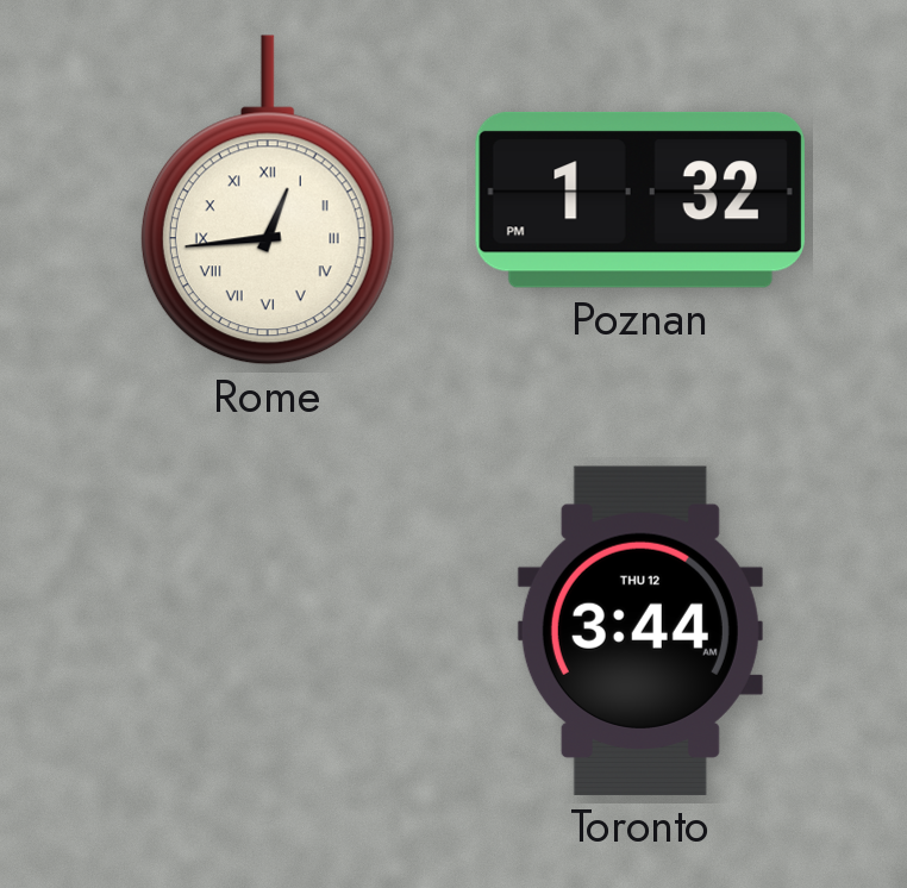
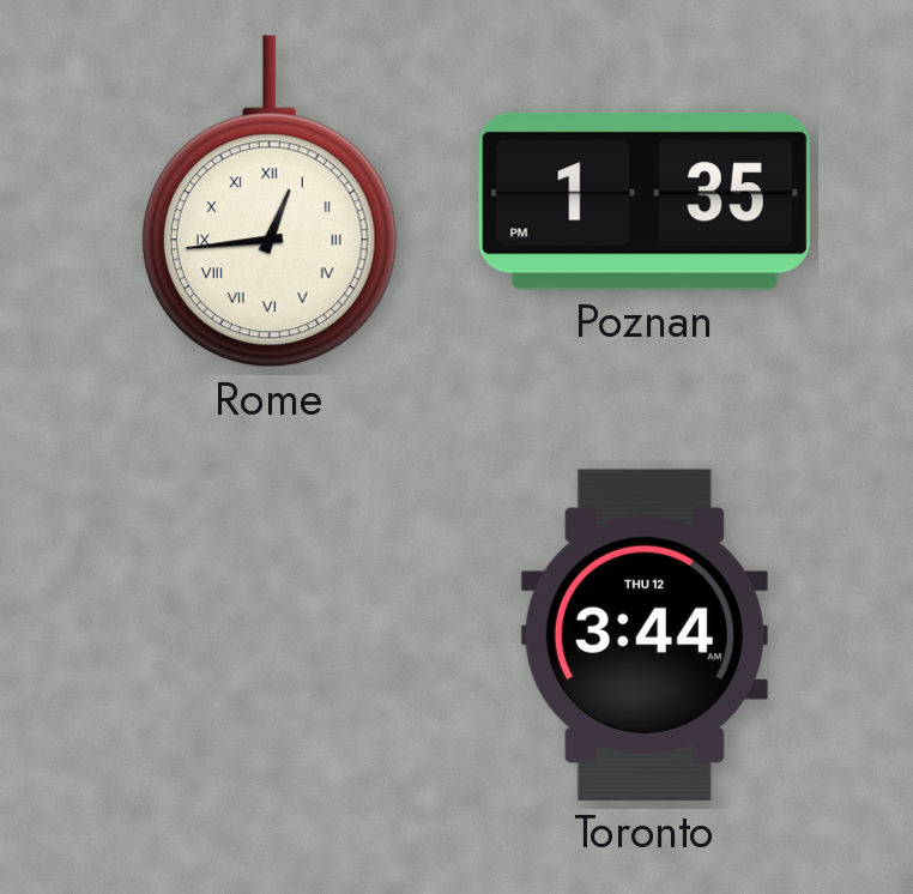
Poznan: 1:32 -> 1:35
